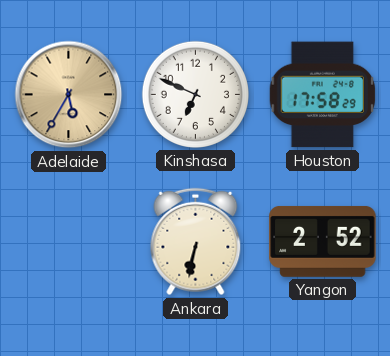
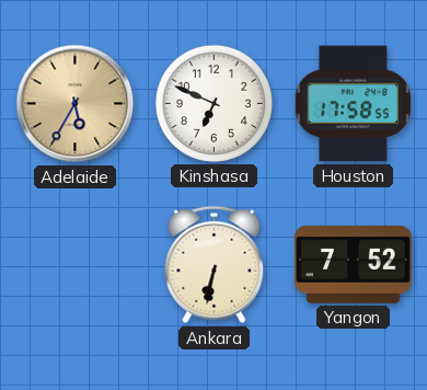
Houston: 17:58:29 -> 17:58:55
Yangon: 2:52 -> 7:52
